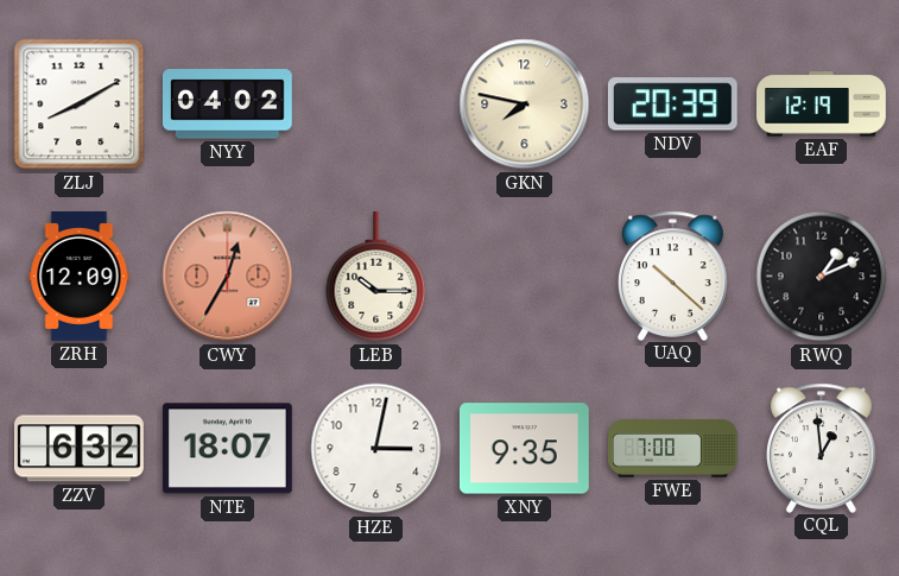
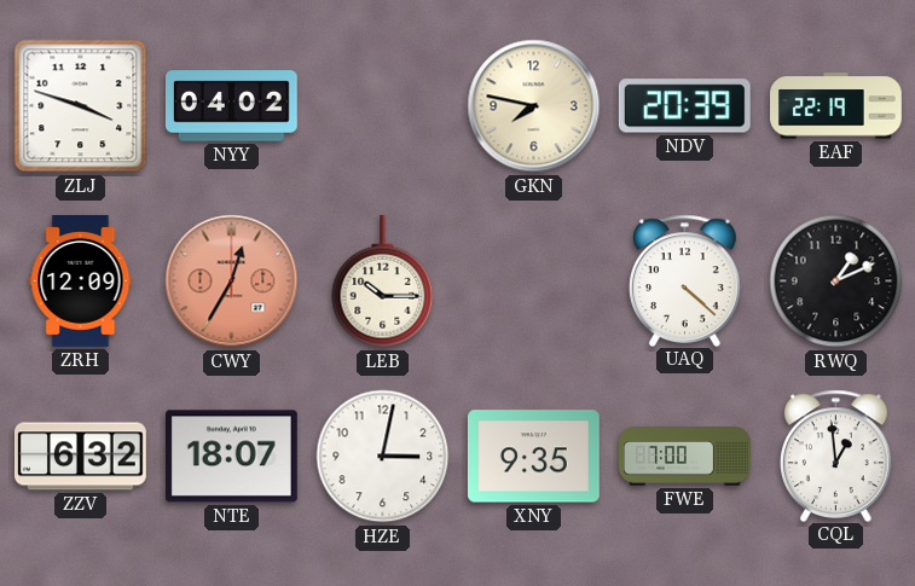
ZLJ: 8:10 -> 3:48
EAF: 12:19 -> 22:19
UAQ: 10:22 -> 4:22
